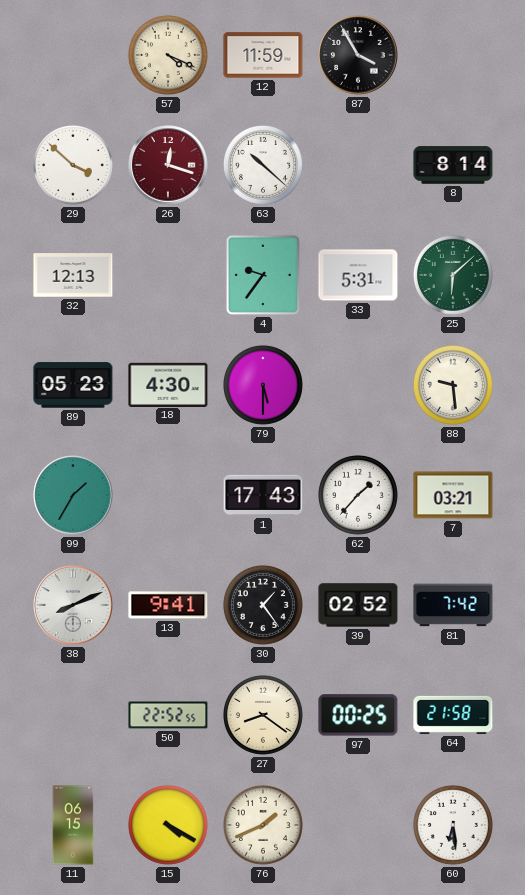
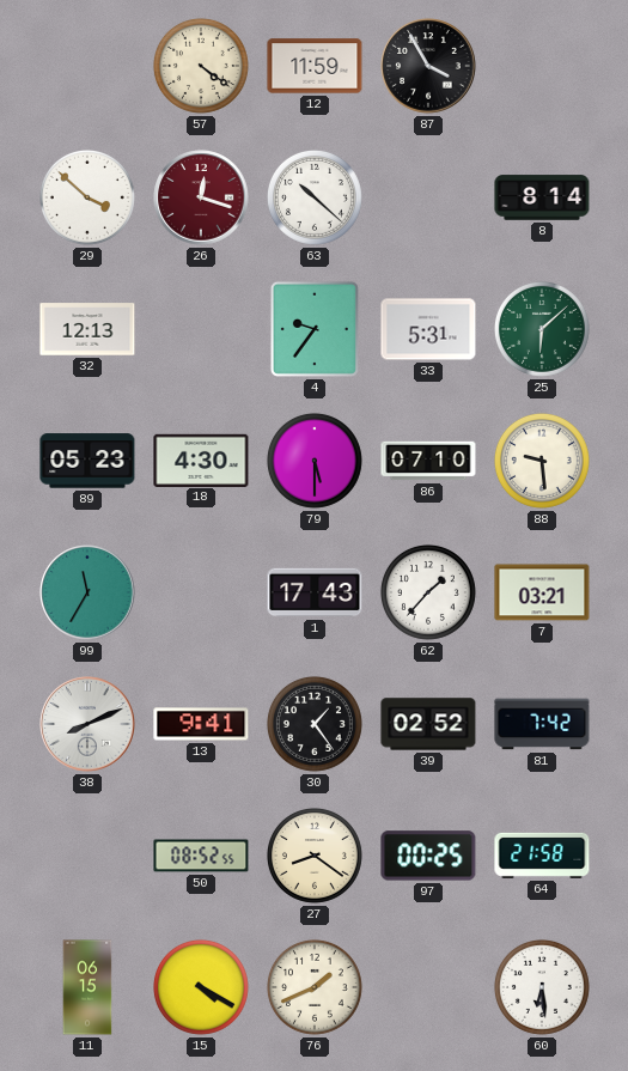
57: 4:19 -> 4:21
86: none -> 07:10
99: 1:35 -> 11:35
50: 22:52 -> 08:52
